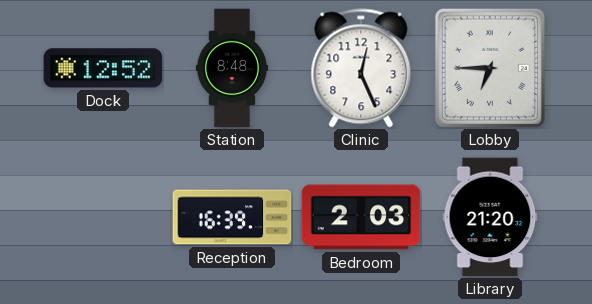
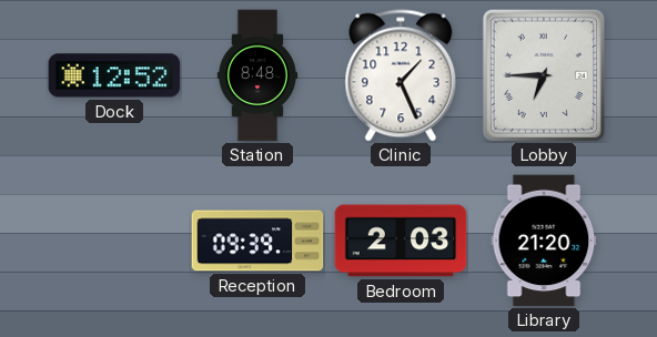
Clinic: 12:26 -> 1:26
Reception: 16:39 -> 09:39
